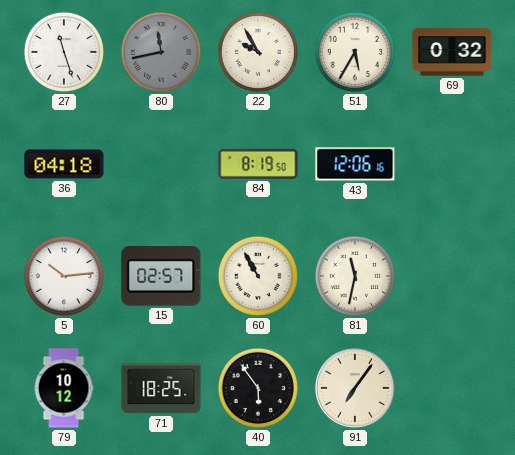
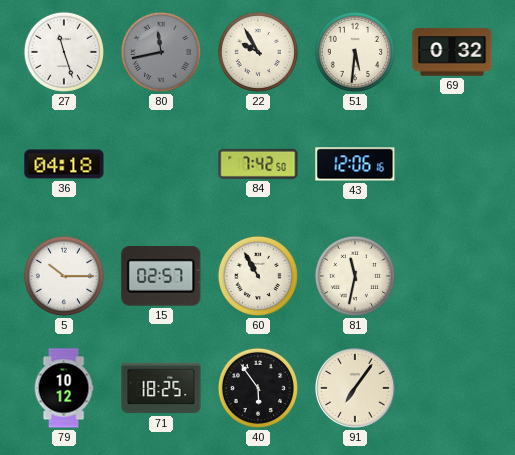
51: 5:35 -> 5:31
84: 8:19 -> 7:42
5: 10:14 -> 10:15
